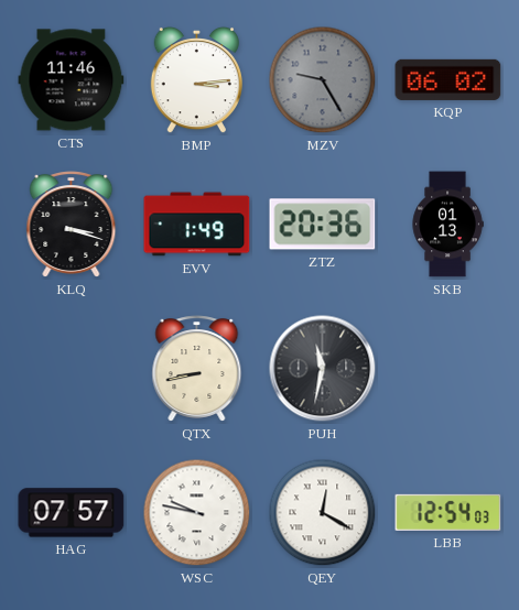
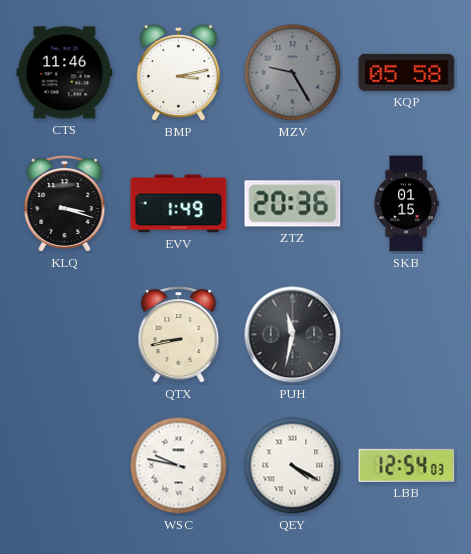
BMP: 3:14 -> 3:13
KQP: 06:02 -> 05:58
SKB: 01:13 -> 01:15
HAG: 07:57 -> none
QEY: 12:20 -> 4:20
